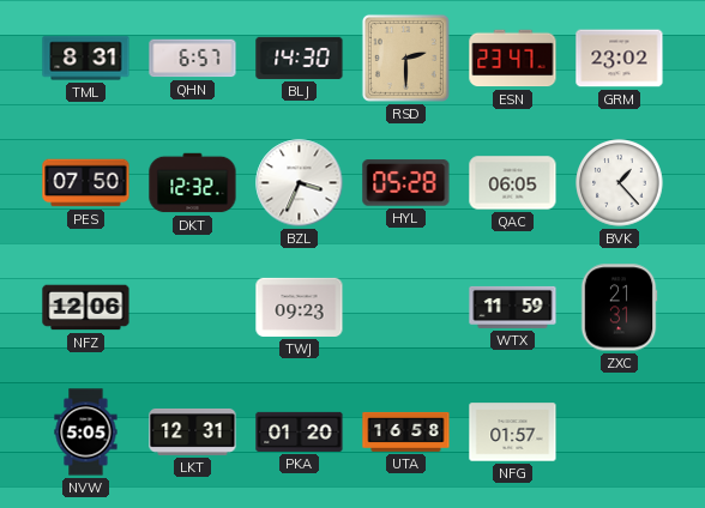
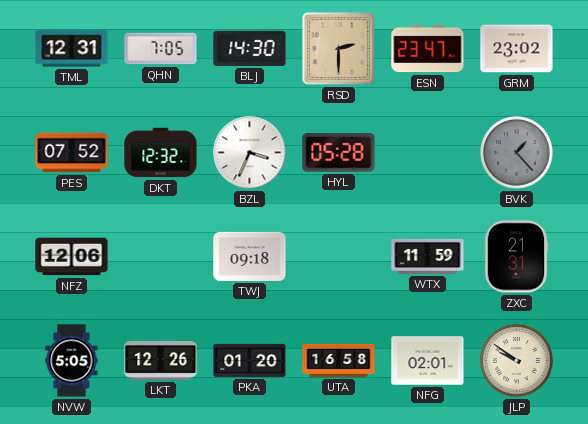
TML: 8:31 -> 12:31
QHN: 6:57 -> 7:05
PES: 07:50 -> 07:52
QAC: 06:05 -> none
BVK dial: white -> grey
TWJ: 09:23 -> 09:18
LKT: 12:31 -> 12:26
NFG: 01:57 -> 02:01
JLP: none -> 9:51
